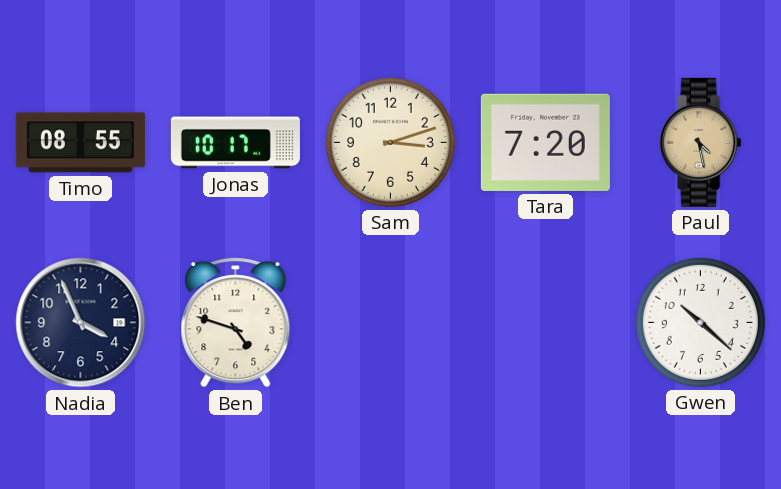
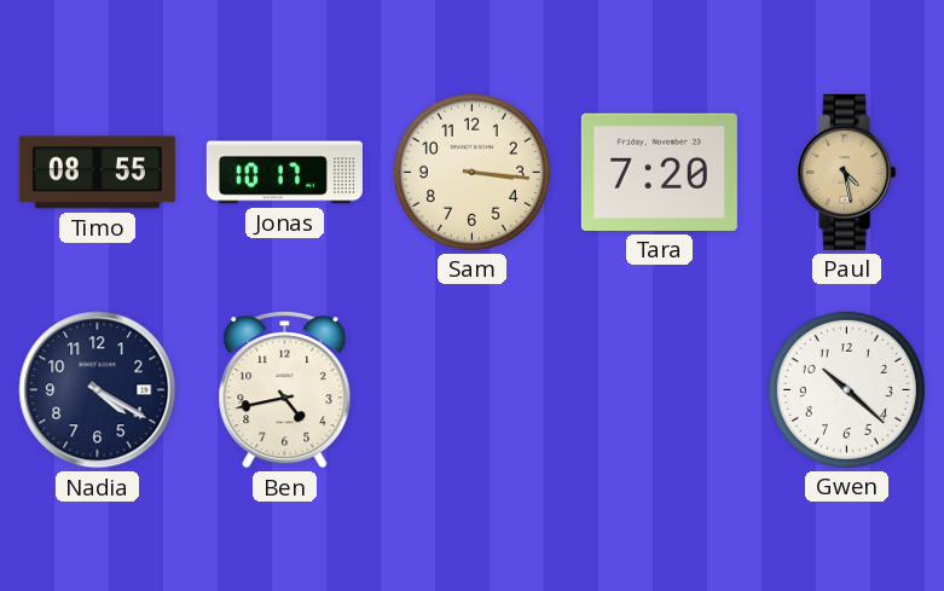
Sam: 3:12 -> 3:16
Nadia: 3:56 -> 4:20
Ben: 4:48 -> 4:43
